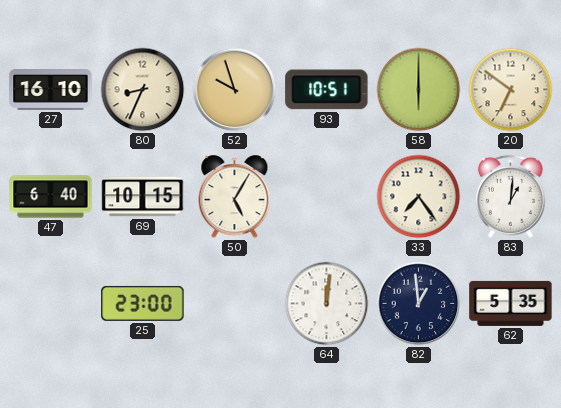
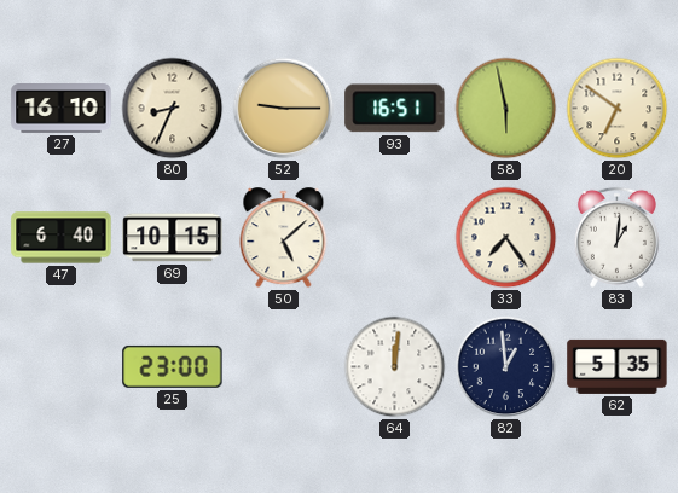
52: 9:57 -> 9:15
93: 10:51 -> 16:51
58: 6:00 -> 5:58
50: 5:05 -> 5:08
